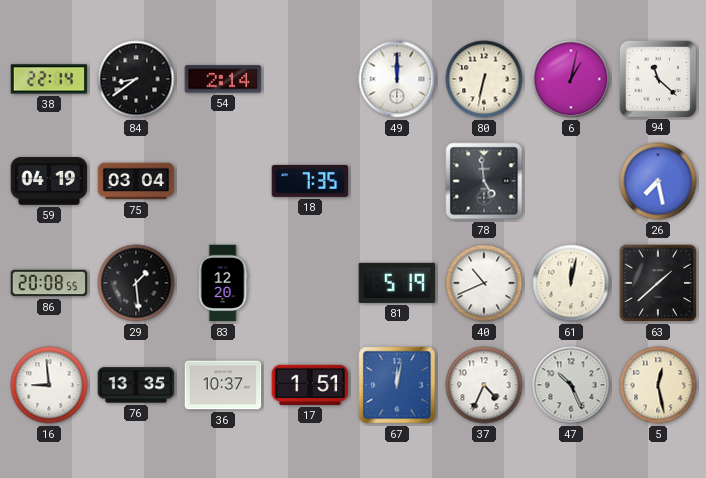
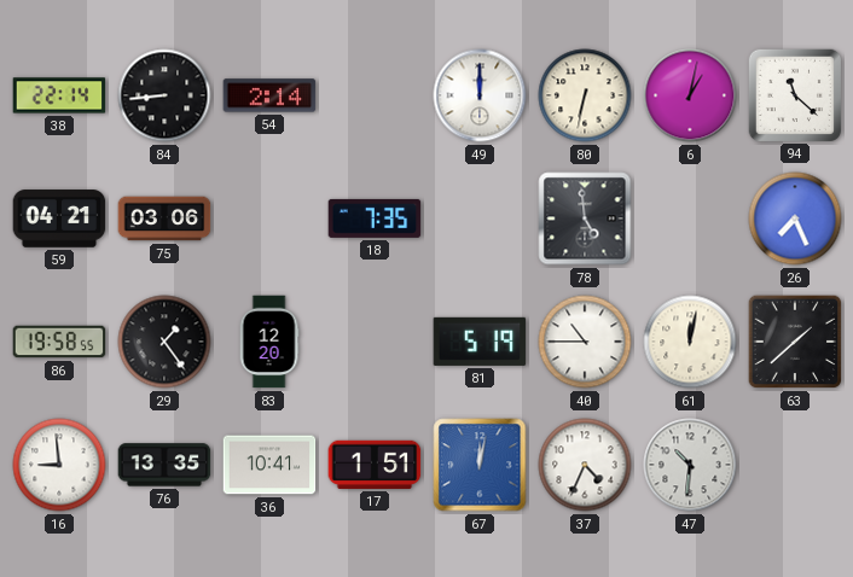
84: 8:39 -> 8:44
59: 04:19 -> 04:21
75: 03:04 -> 03:06
26: 7:28 -> 7:26
86: 20:08 -> 19:58
29: 1:29 -> 1:24
40: 10:41 -> 10:45
36: 10:37 -> 10:41
47: 10:26 -> 10:31
5: 12:28 -> none
